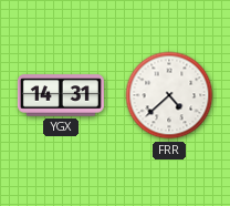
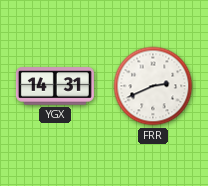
FRR: 4:38 -> 2:41
